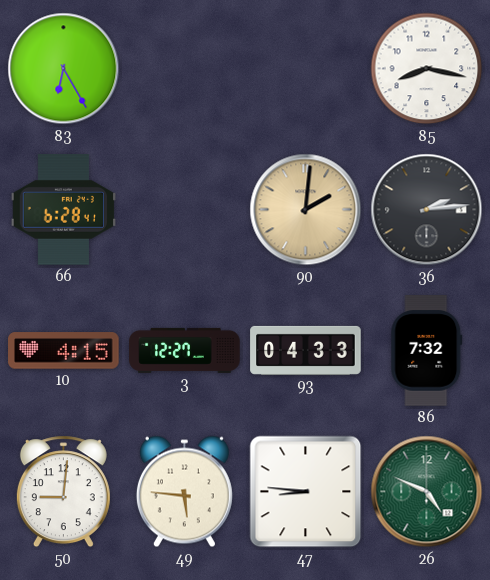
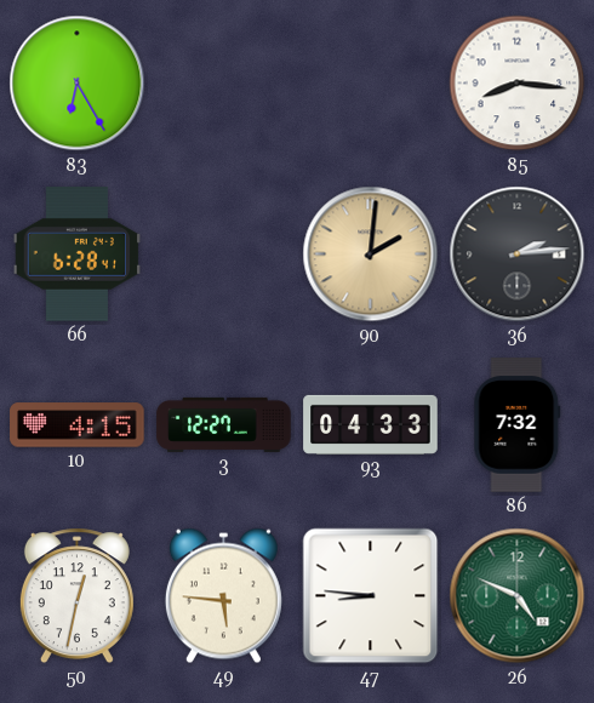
85: 8:17 -> 8:16
50: 9:01 -> 12:32
